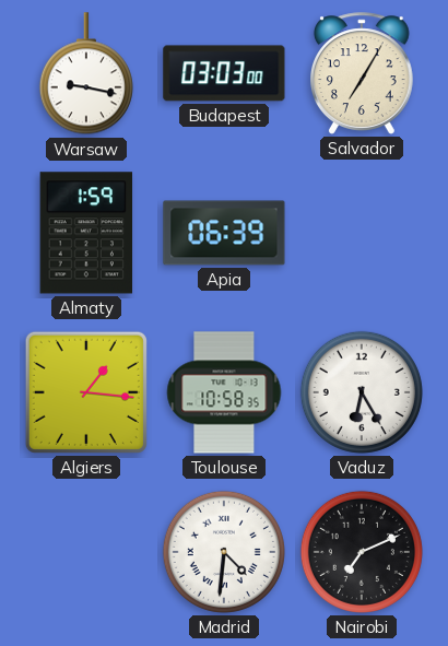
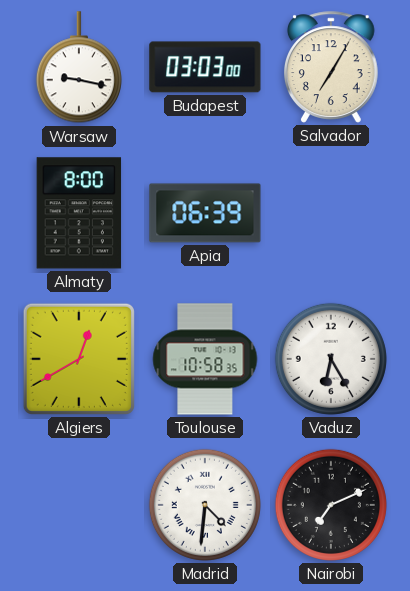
Almaty: 1:59 -> 8:00
Algiers: 1:16 -> 12:40
